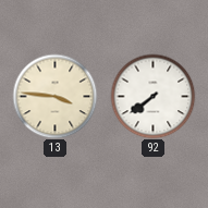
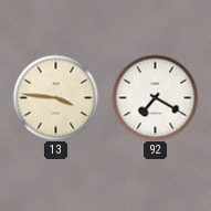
92: 7:39 -> 7:20
